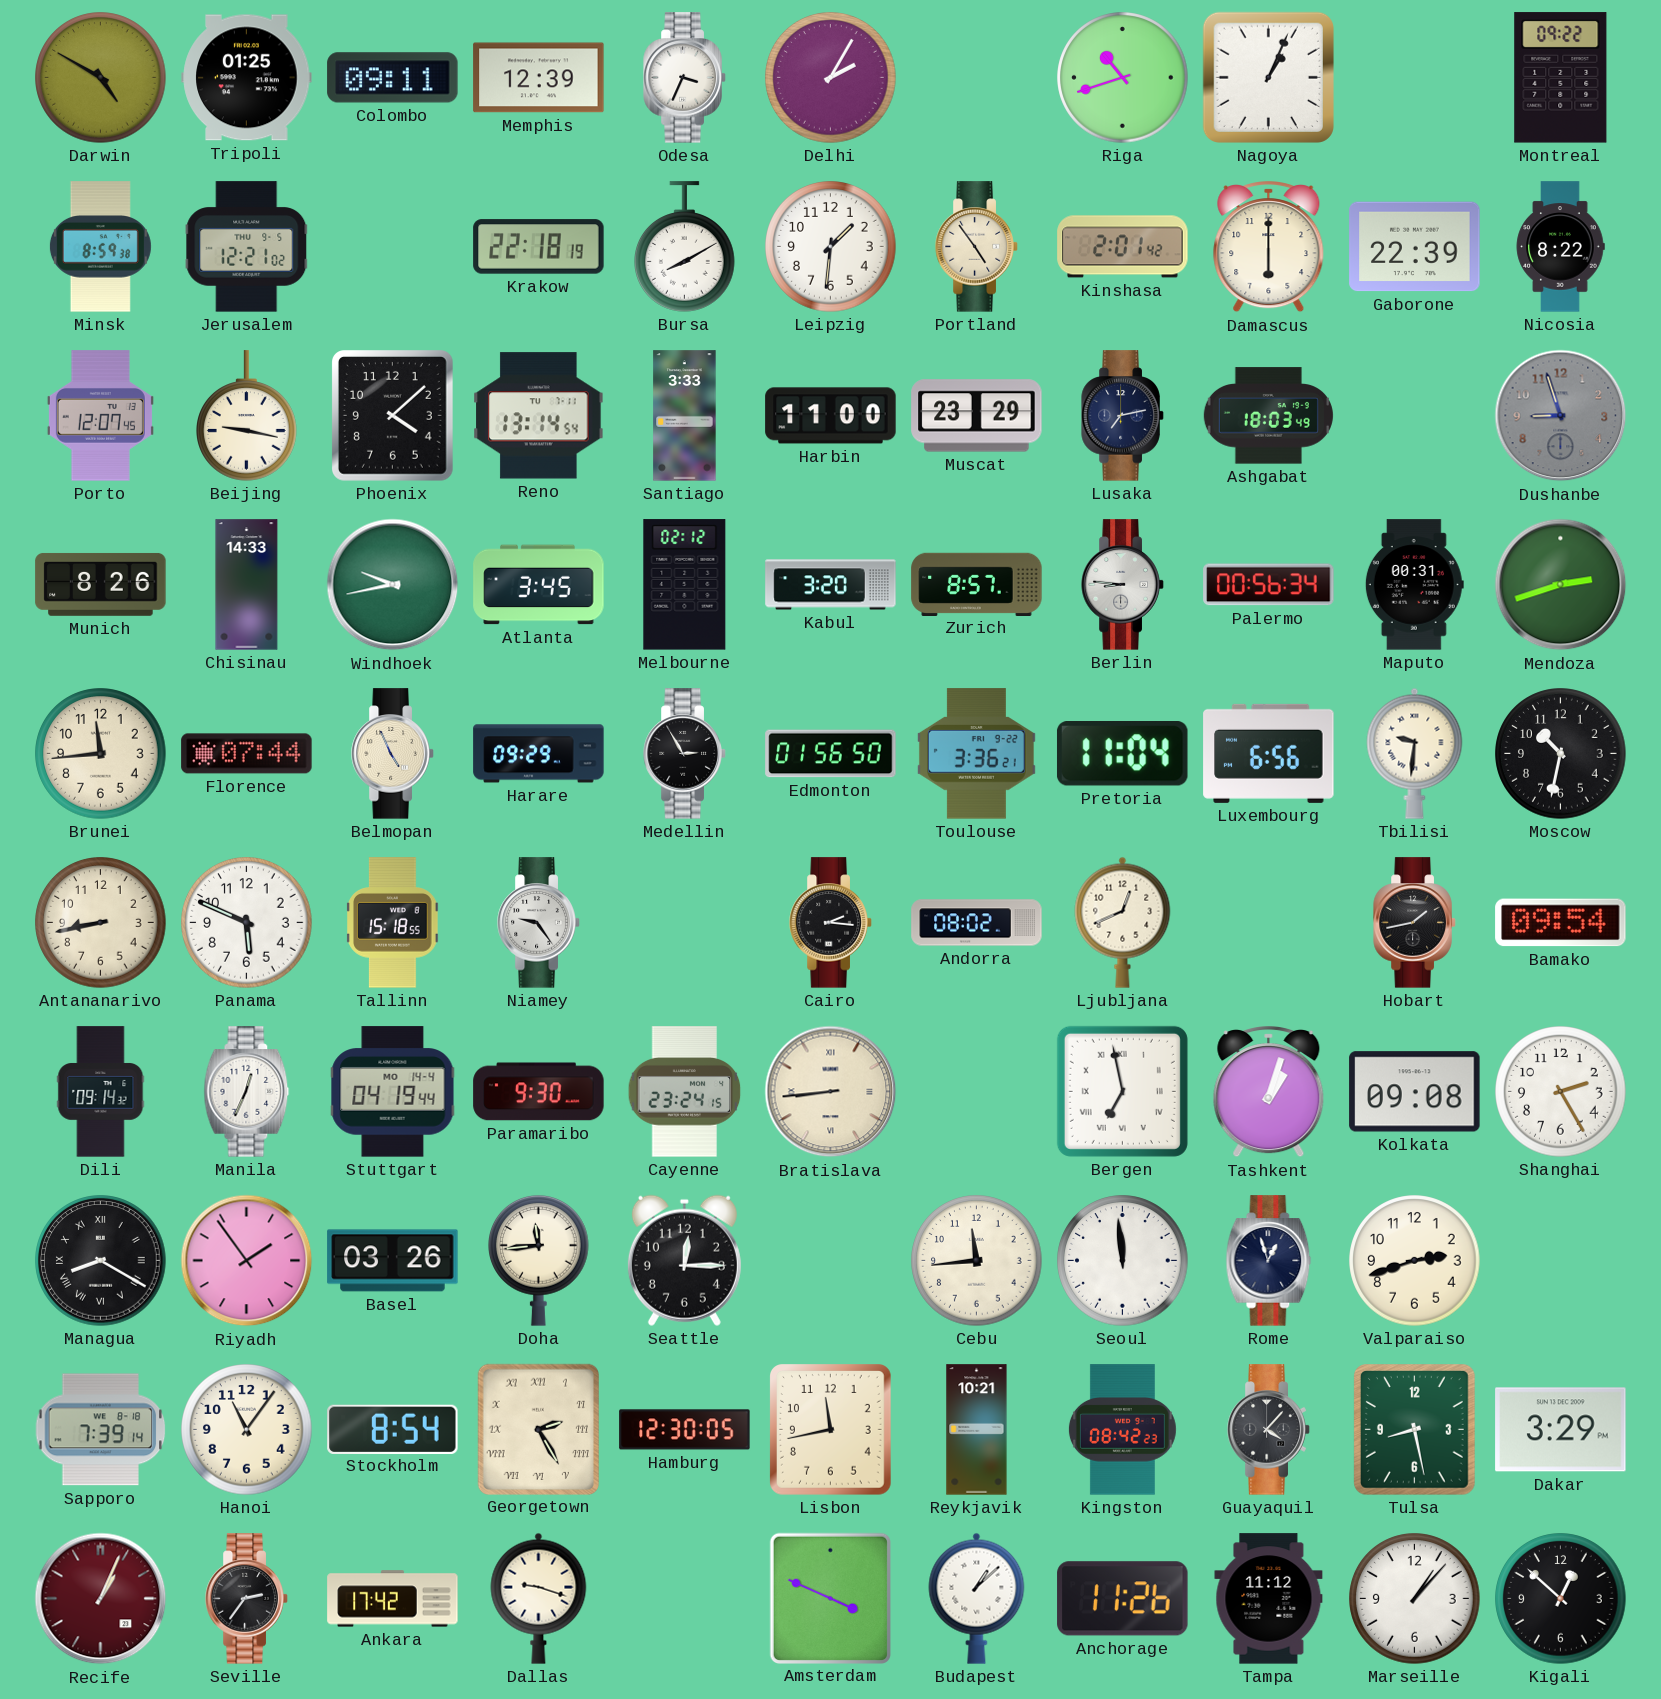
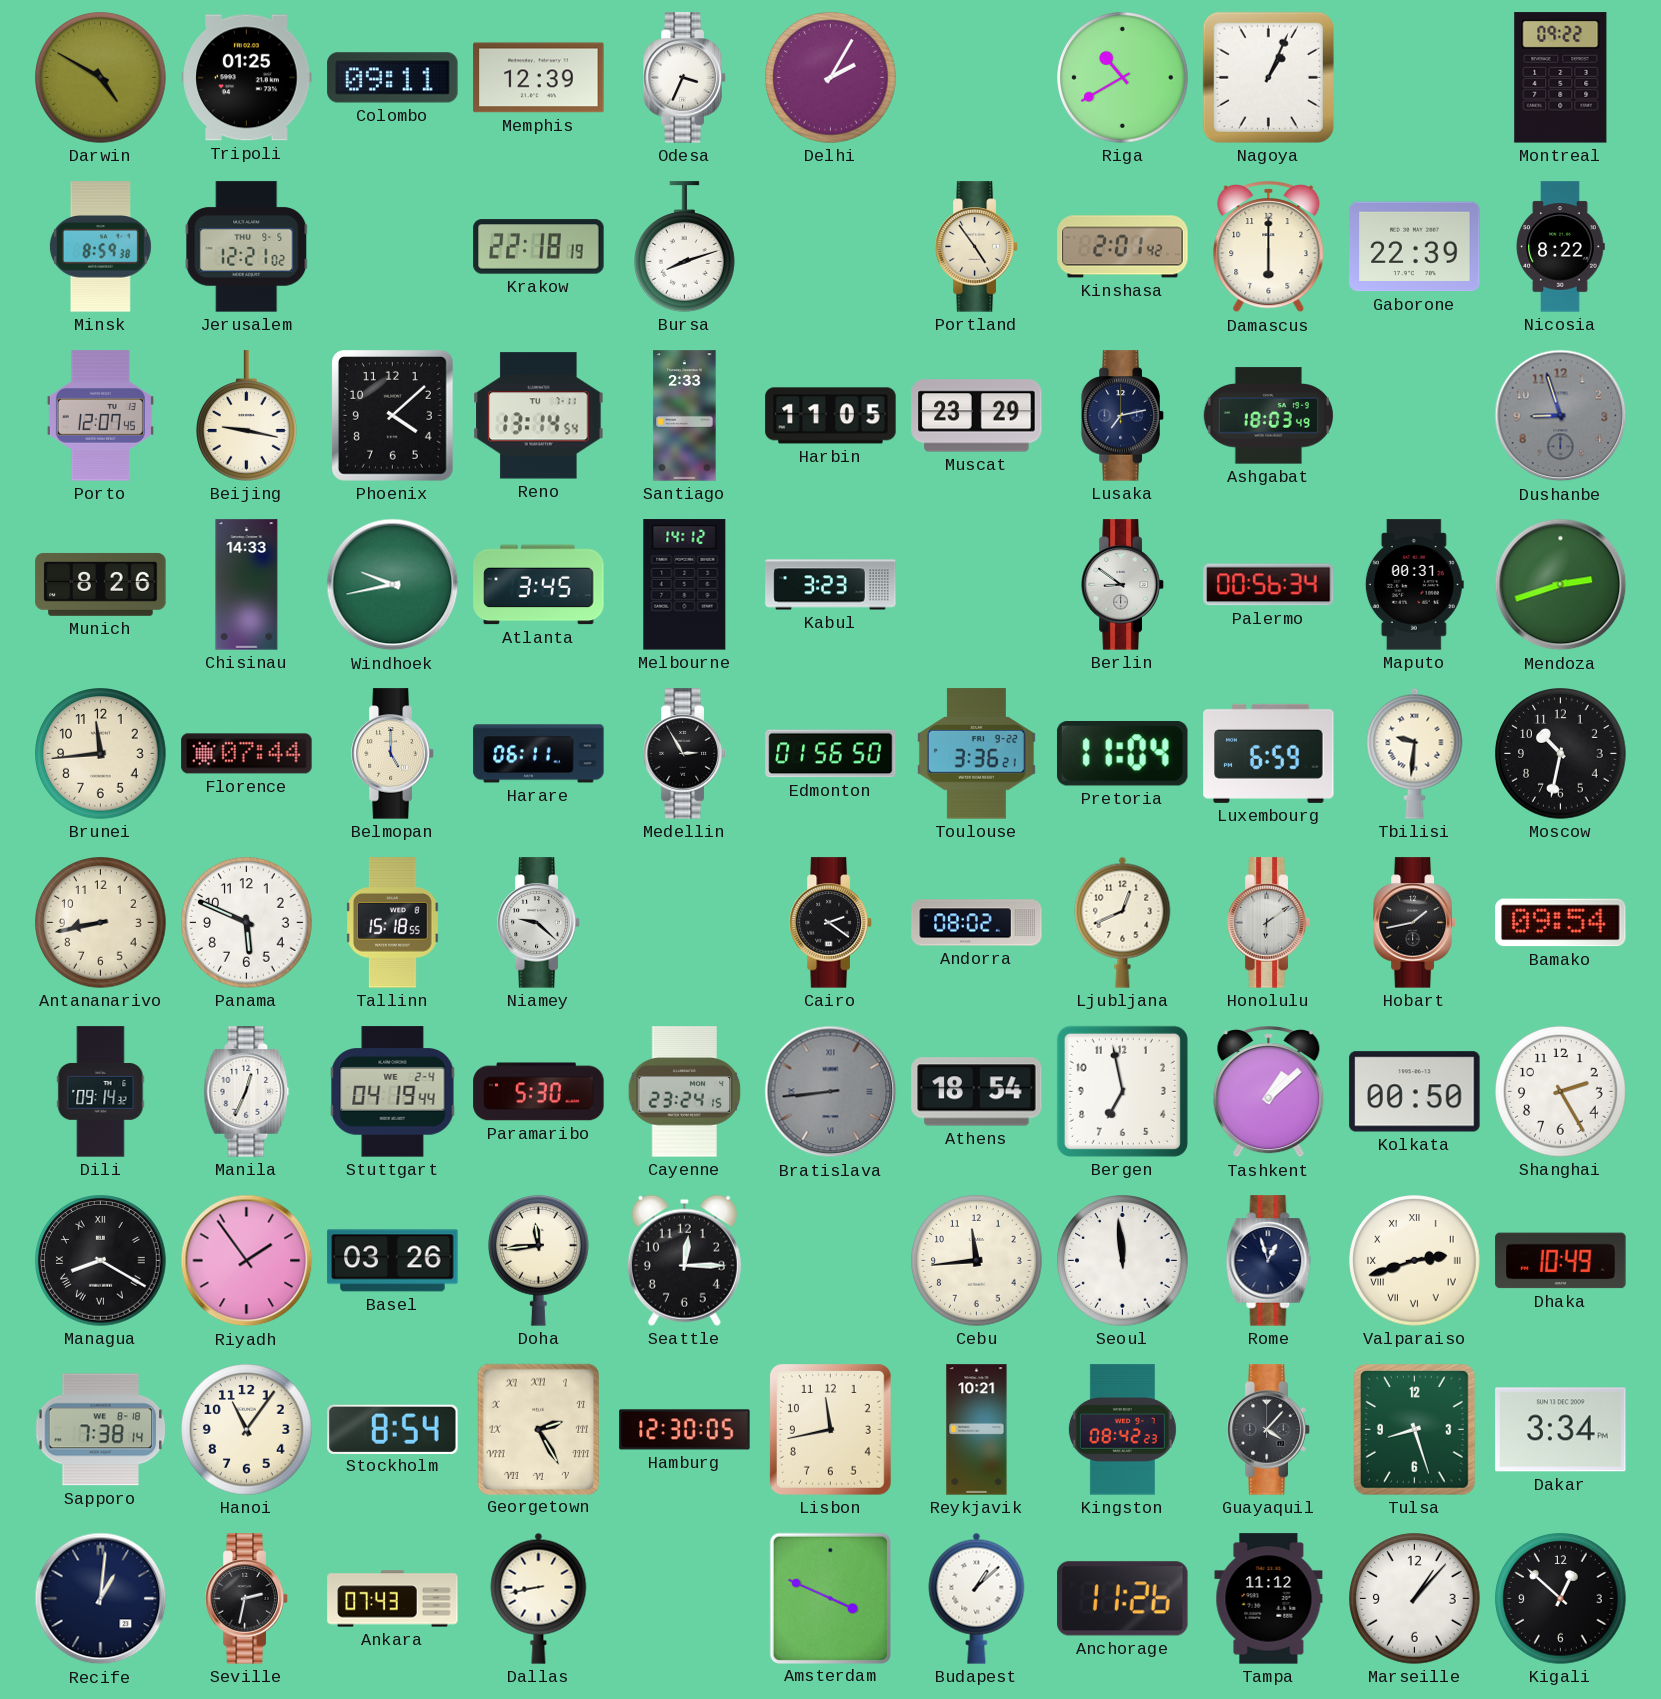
Riga: 10:42 -> 10:40
Bursa: 8:10 -> 8:12
Leipzig: 1:31 -> none
Santiago: 3:33 -> 2:33
Harbin: 11:00 -> 11:05
Melbourne: 02:12 -> 14:12
Kabul: 3:20 -> 3:23
Zurich: 8:57 -> none
Berlin: 8:46 -> 8:51
Belmopan: 4:56 -> 5:00
Harare: 09:29 -> 06:11
Luxembourg: 6:56 -> 6:59
Niamey: 9:24 -> 9:22
Cairo: 2:16 -> 2:21
Honolulu: none -> 6:09
Stuttgart date: MO 14-4 -> WE 2-4
Paramaribo: 9:30 -> 5:30
Bratislava dial: cream -> grey
Athens: none -> 18:54
Bergen numerals: Roman -> Arabic
Tashkent: 1:03 -> 1:08
Kolkata: 09:08 -> 00:50
Valparaiso numerals: Arabic -> Roman
Dhaka: none -> 10:49
Sapporo: 7:39 -> 7:38
Tulsa: 8:28 -> 8:27
Dakar: 3:29 -> 3:34
Recife: 1:04 -> 1:01
Recife dial: burgundy -> navy
Seville: 2:36 -> 2:32
Ankara: 17:42 -> 07:43
Dallas: 9:18 -> 8:43
